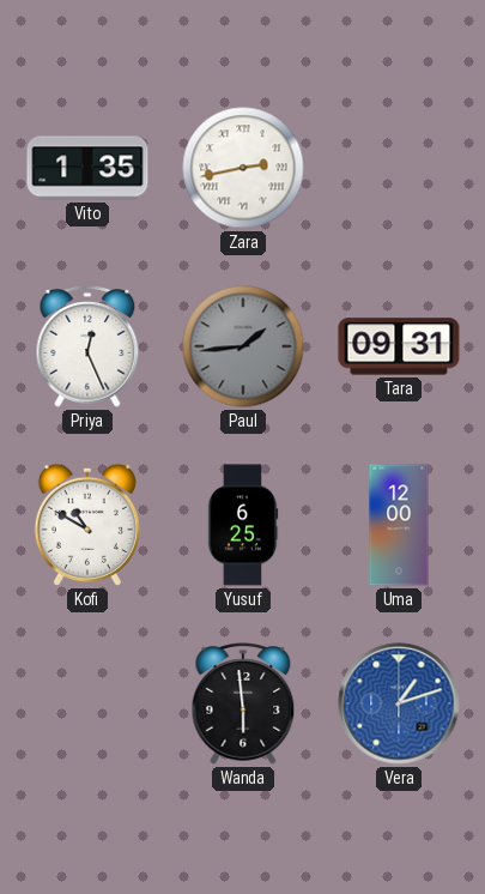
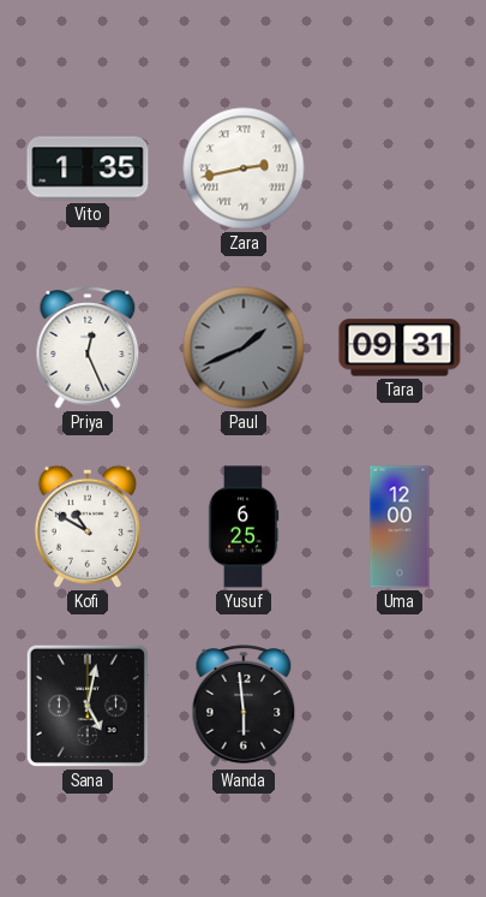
Paul: 1:44 -> 1:41
Sana: none -> 5:02
Vera: 1:12 -> none
